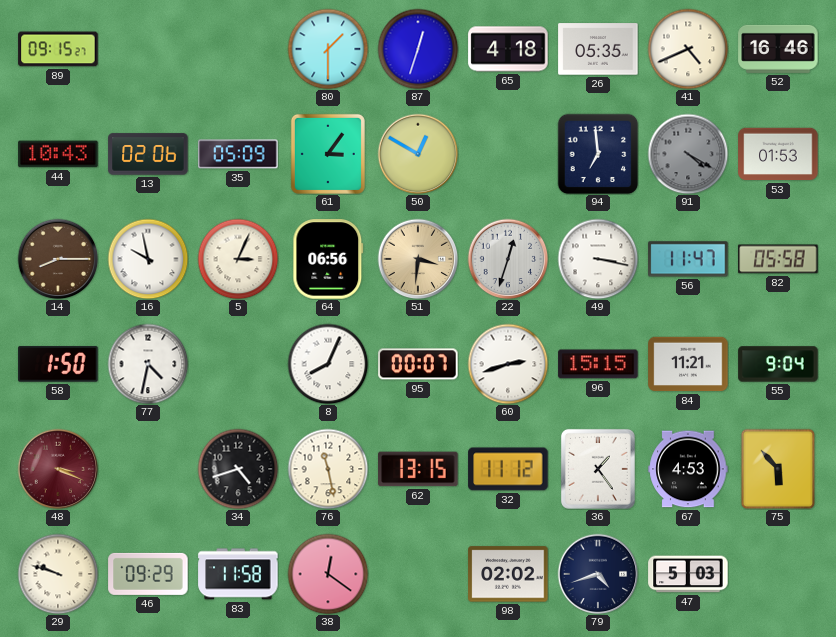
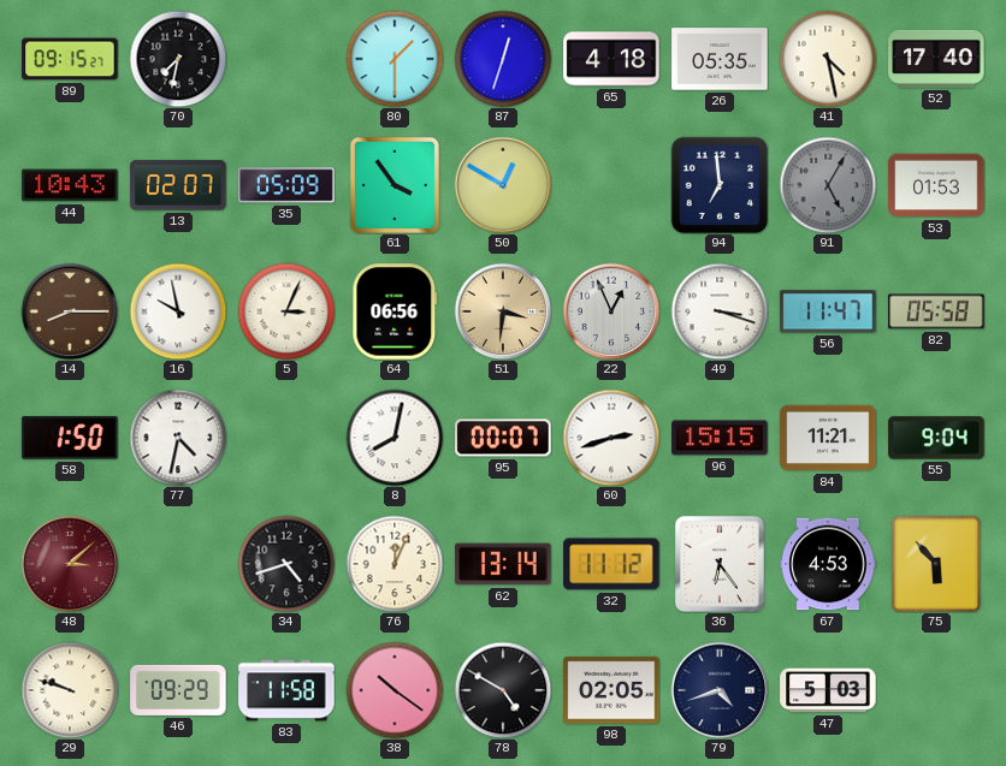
70: none -> 7:32
41: 4:41 -> 4:28
52: 16:46 -> 17:40
13: 02:06 -> 02:07
61: 3:06 -> 3:54
91: 4:20 -> 5:05
22: 12:33 -> 12:56
49: 3:17 -> 3:18
8: 8:04 -> 8:02
48: 3:19 -> 3:08
76: 11:28 -> 12:04
62: 13:15 -> 13:14
36: 1:24 -> 6:24
38: 12:21 -> 10:21
78: none -> 4:50
98: 02:02 -> 02:05
